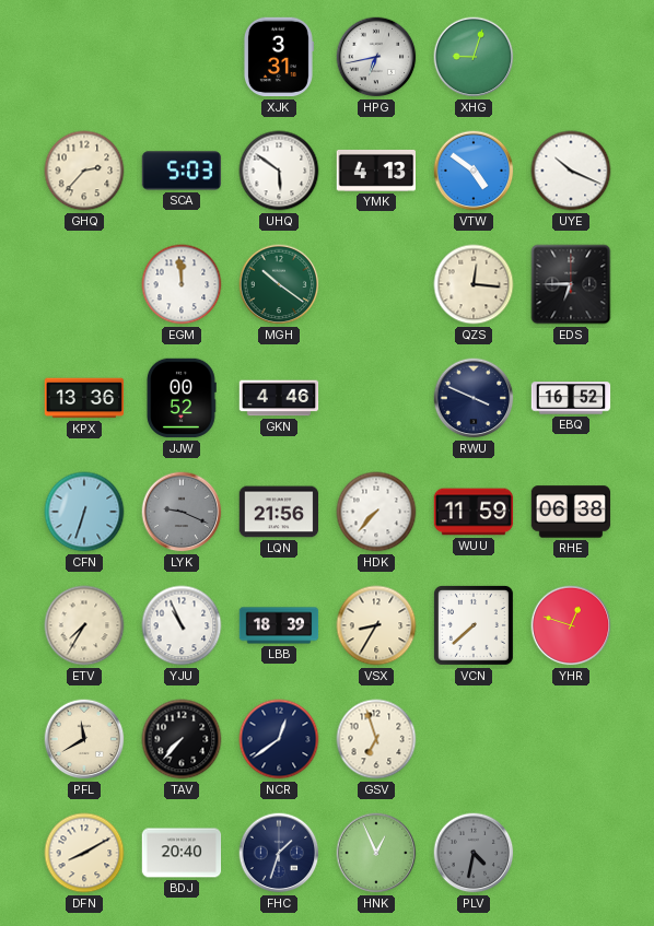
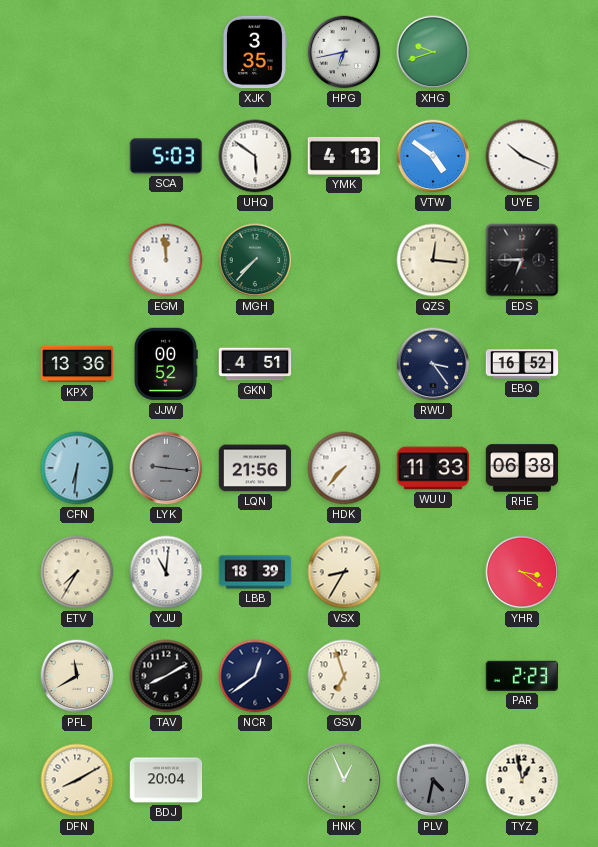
XJK: 3:31 -> 3:35
XHG: 9:03 -> 9:42
GHQ: 2:37 -> none
MGH: 10:21 -> 7:37
GKN: 4:46 -> 4:51
RWU: 3:49 -> 3:24
CFN: 6:33 -> 6:31
LYK: 9:19 -> 9:16
WUU: 11:59 -> 11:33
YJU: 10:56 -> 11:01
VCN: 7:38 -> none
YHR: 12:48 -> 3:21
TAV: 7:37 -> 8:10
PAR: none -> 2:23
BDJ: 20:40 -> 20:04
FHC: 1:33 -> none
TYZ: none -> 12:58
